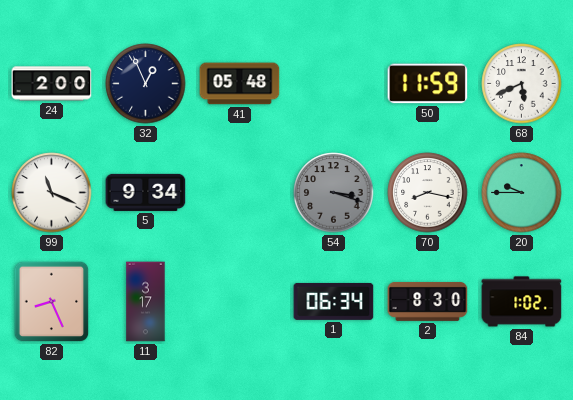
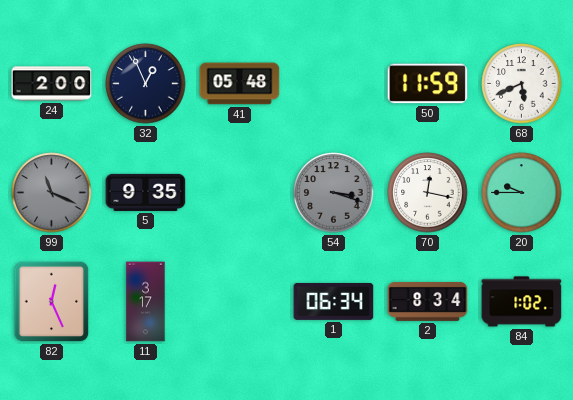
99 dial: white -> grey
5: 9:34 -> 9:35
70: 8:17 -> 12:17
82: 8:26 -> 12:26
2: 8:30 -> 8:34
